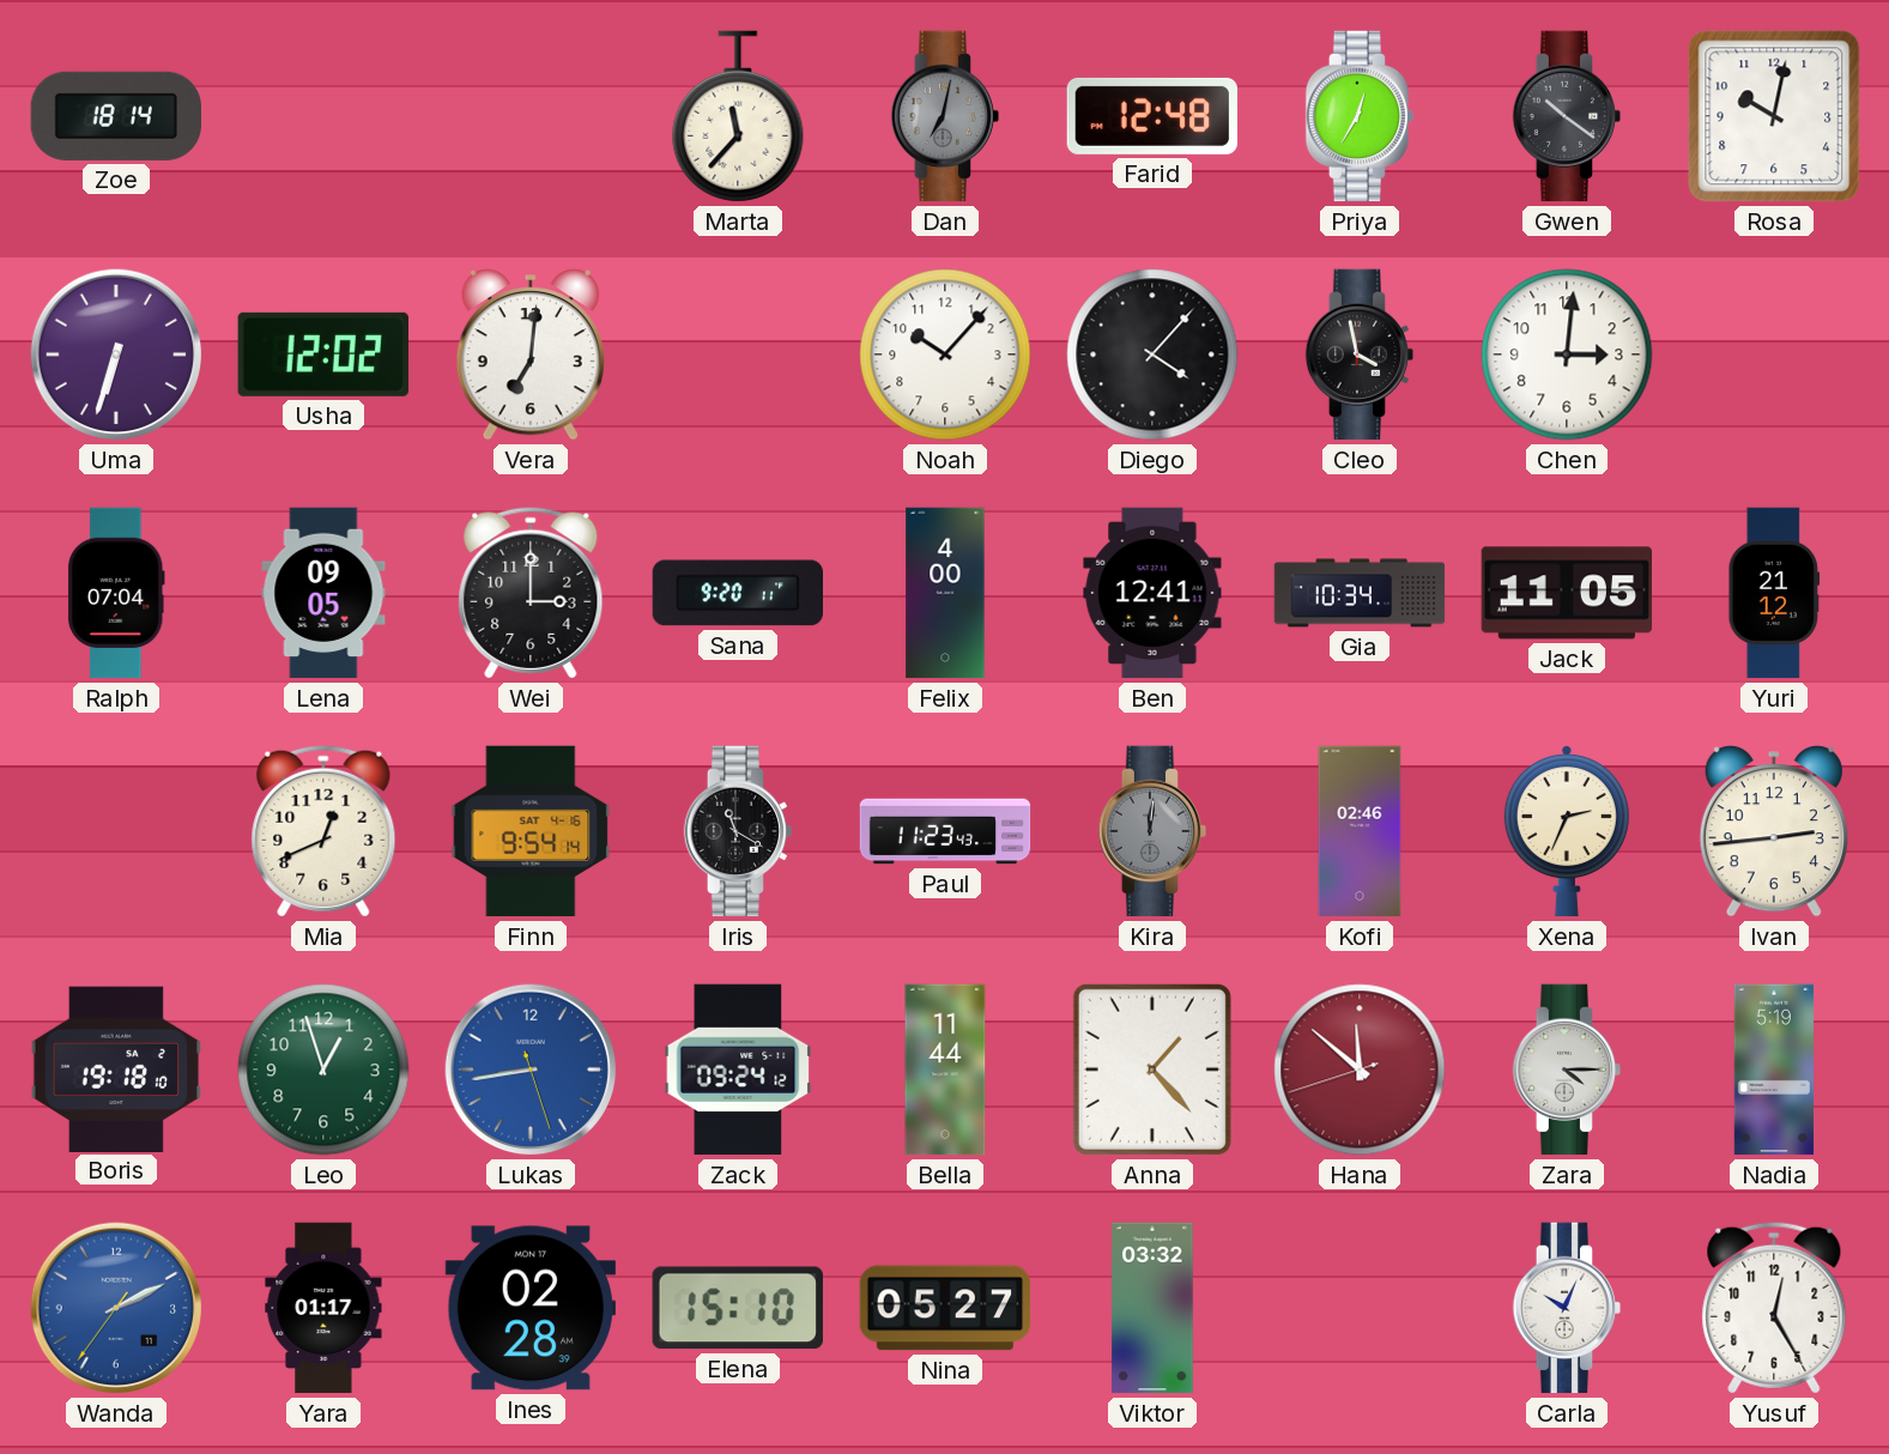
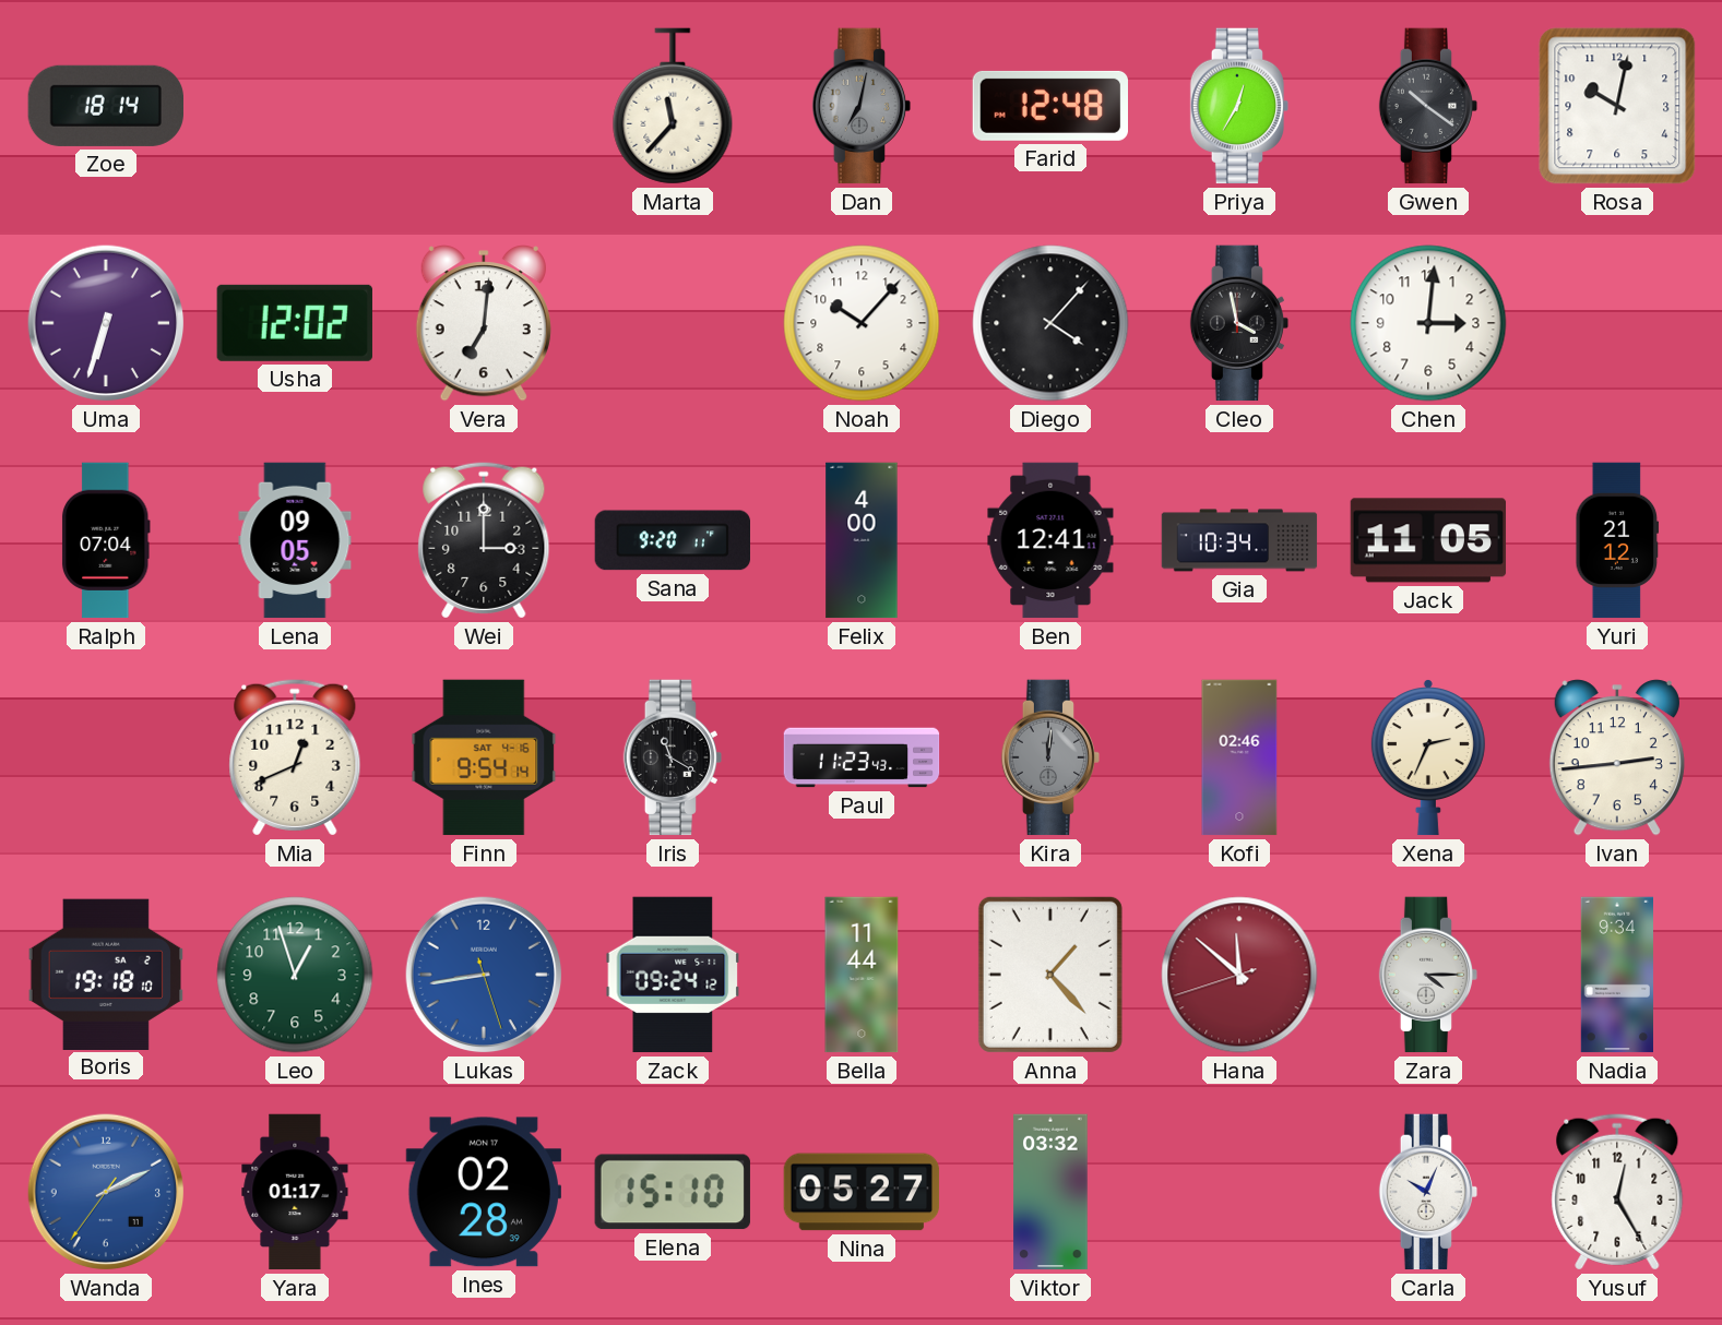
Nadia: 5:19 -> 9:34
